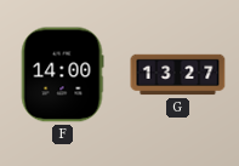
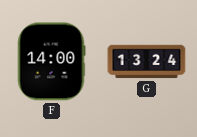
G: 13:27 -> 13:24
